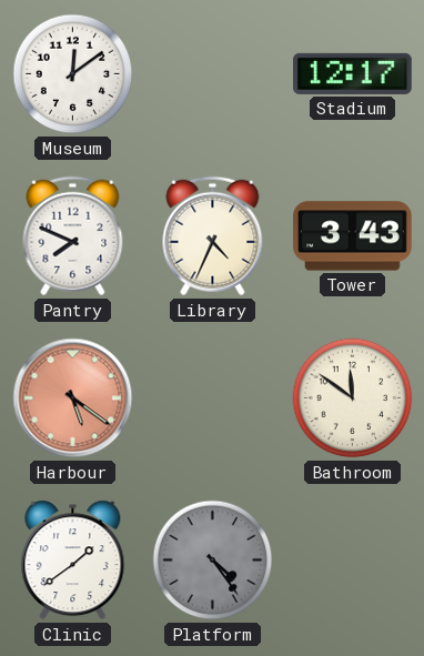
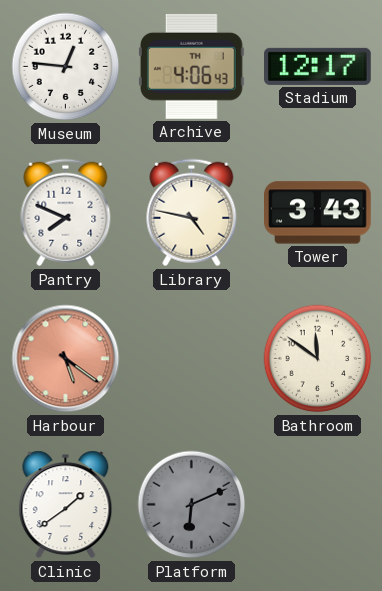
Museum: 12:09 -> 12:46
Archive: none -> 4:06
Library: 4:34 -> 4:47
Platform: 4:24 -> 6:11
